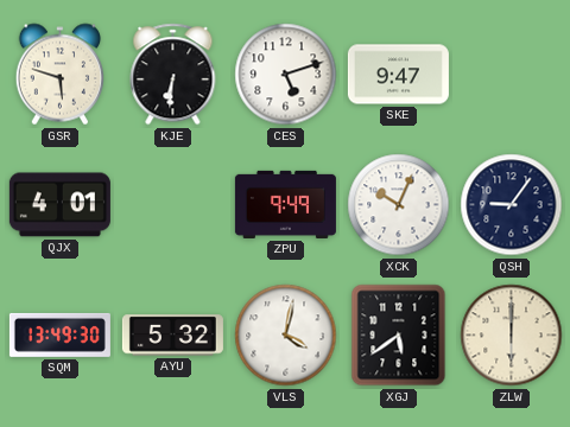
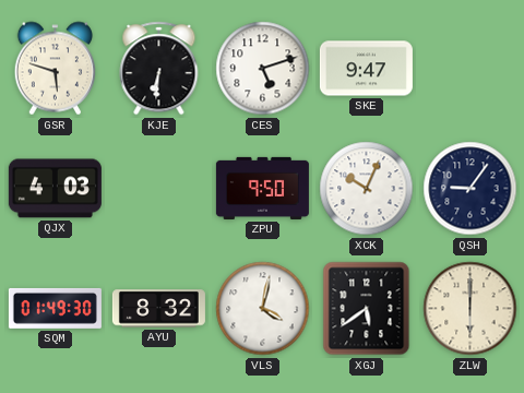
QJX: 4:01 -> 4:03
ZPU: 9:49 -> 9:50
SQM: 13:49 -> 01:49
AYU: 5:32 -> 8:32
